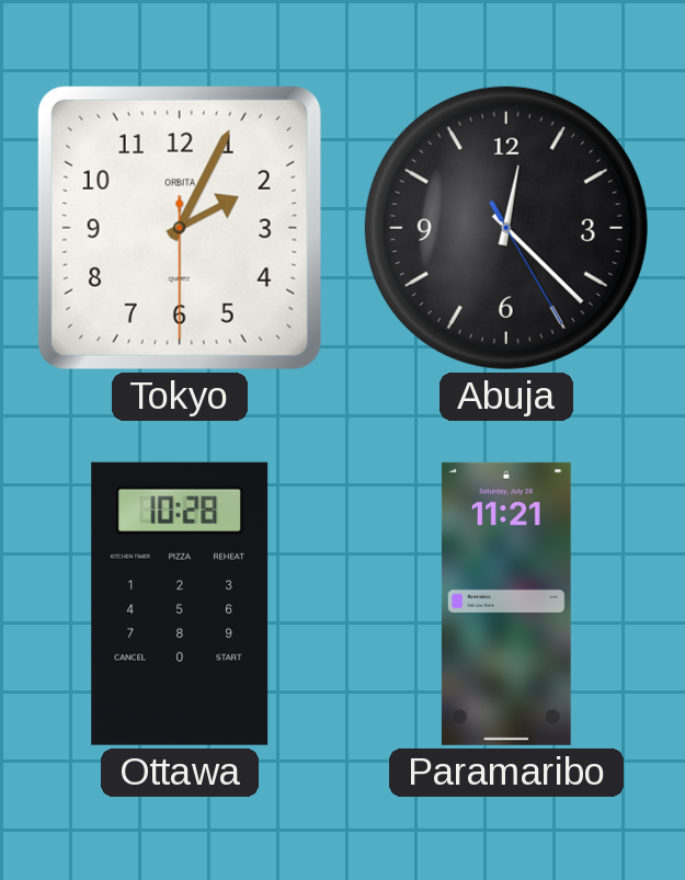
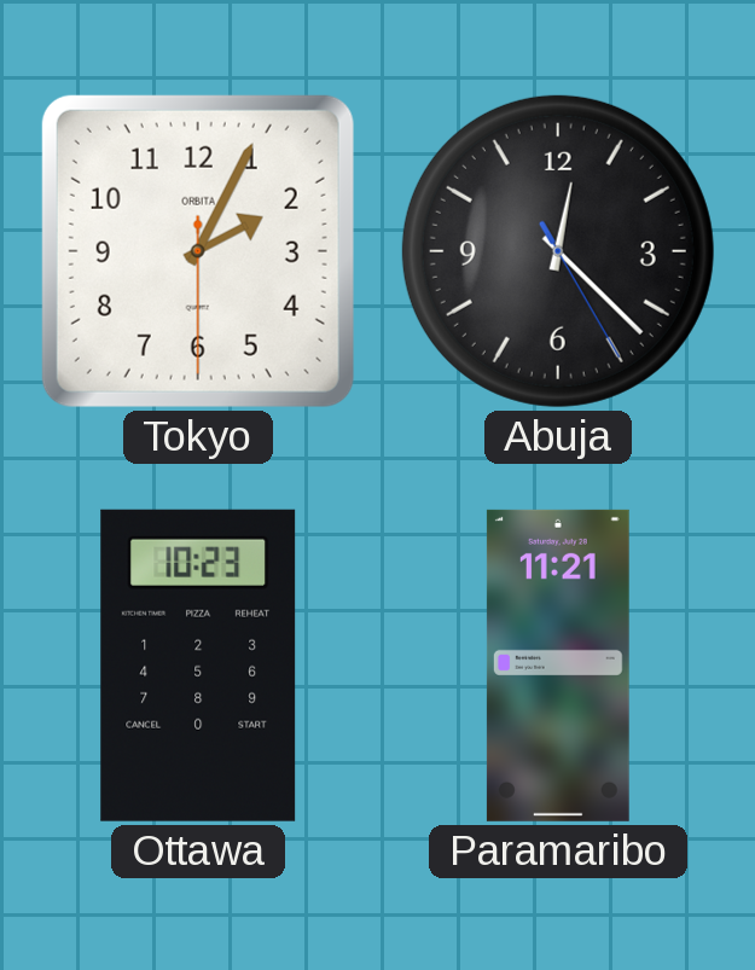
Ottawa: 10:28 -> 10:23
